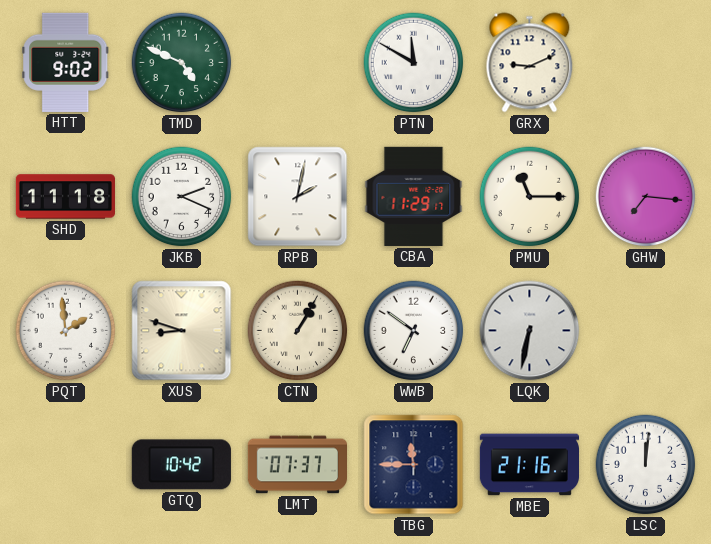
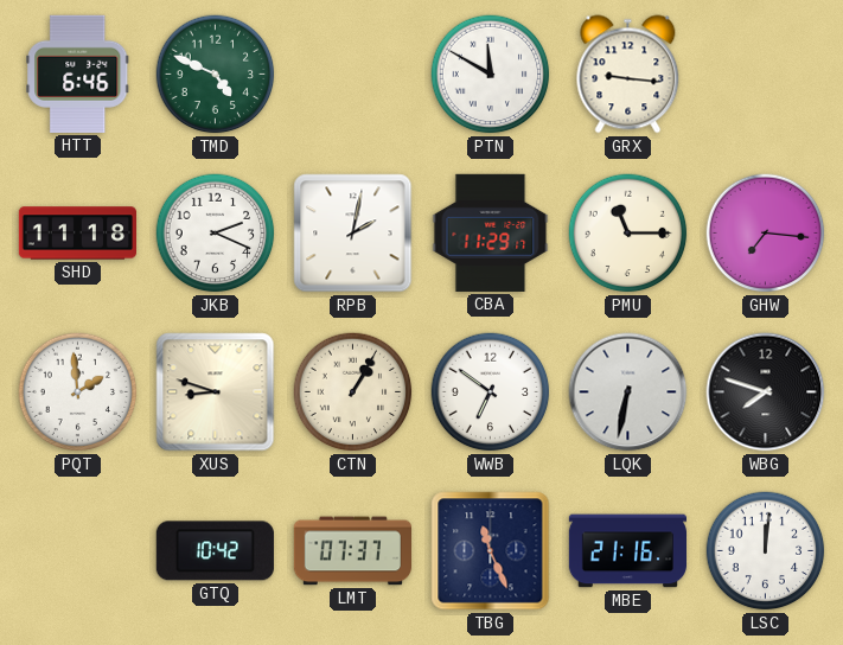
HTT: 9:02 -> 6:46
GRX: 9:11 -> 9:16
WBG: none -> 7:48
TBG: 11:45 -> 11:26
